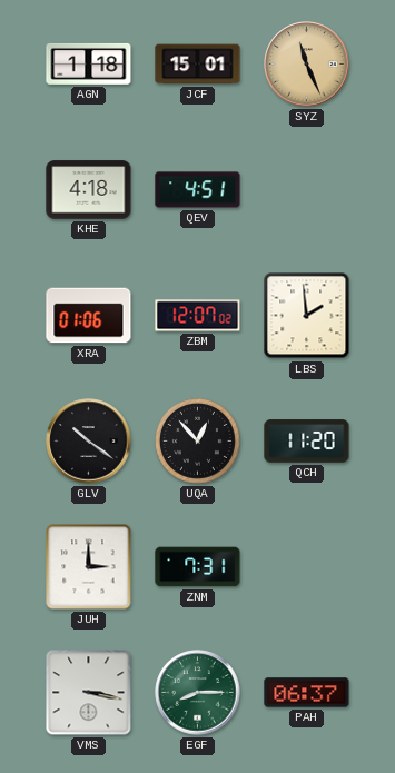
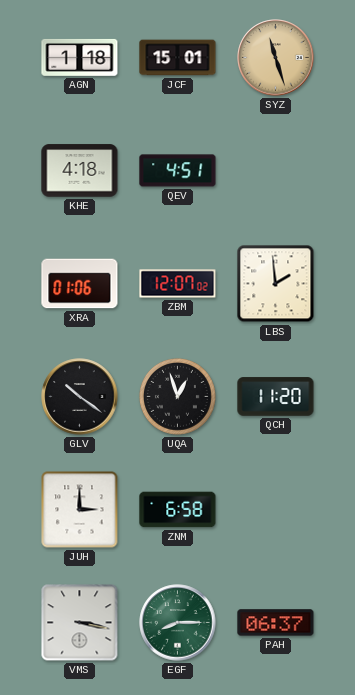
SYZ: 11:26 -> 11:27
UQA: 12:53 -> 12:57
ZNM: 7:31 -> 6:58
